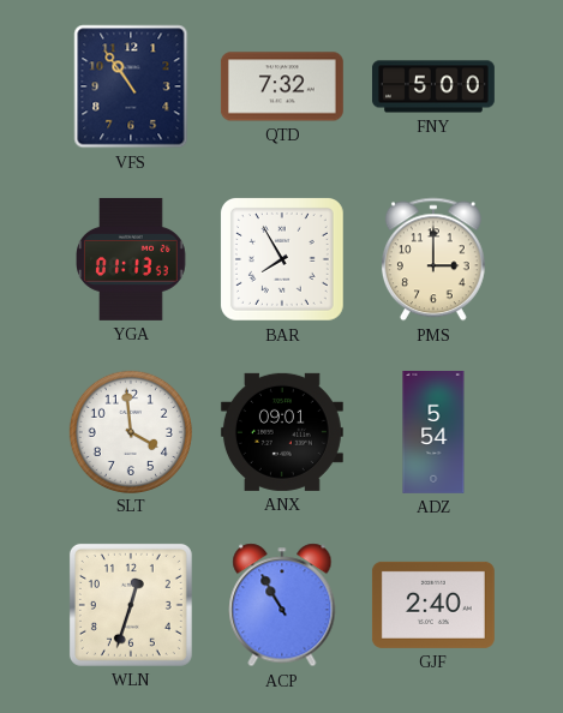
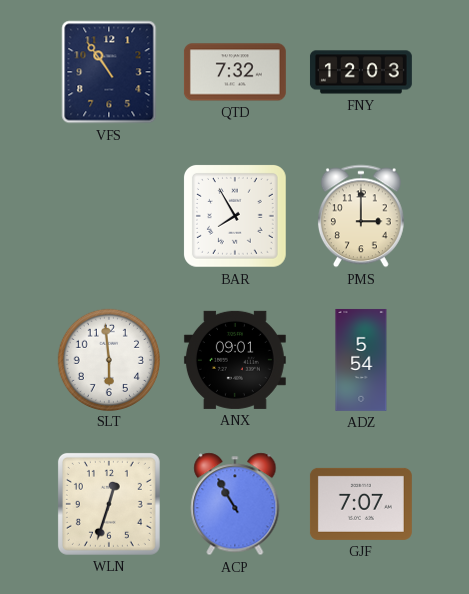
FNY: 5:00 -> 12:03
YGA: 01:13 -> none
SLT: 3:59 -> 5:59
GJF: 2:40 -> 7:07
